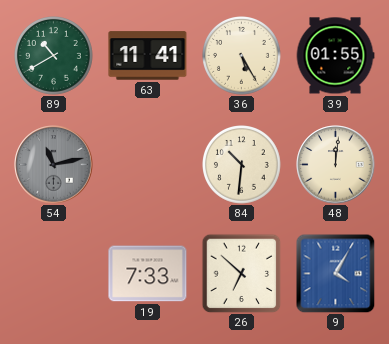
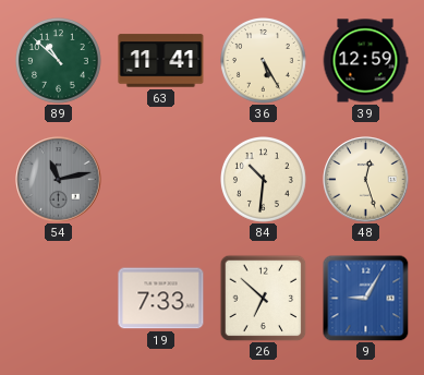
89: 10:40 -> 10:52
39: 01:55 -> 12:59
48: 12:01 -> 12:27
9: 4:05 -> 9:05
